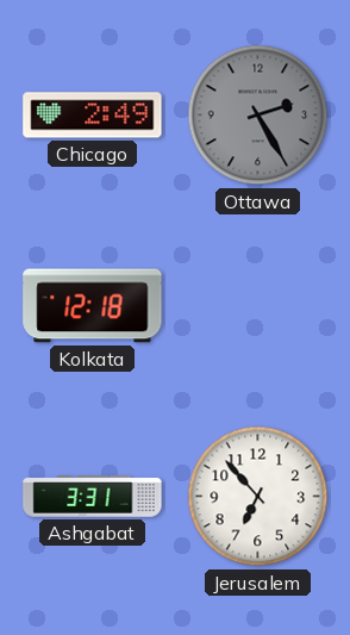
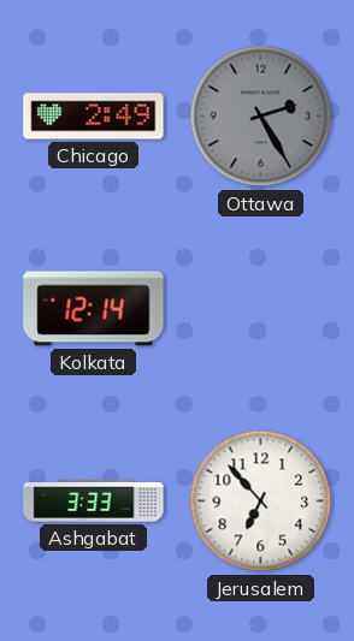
Kolkata: 12:18 -> 12:14
Ashgabat: 3:31 -> 3:33
